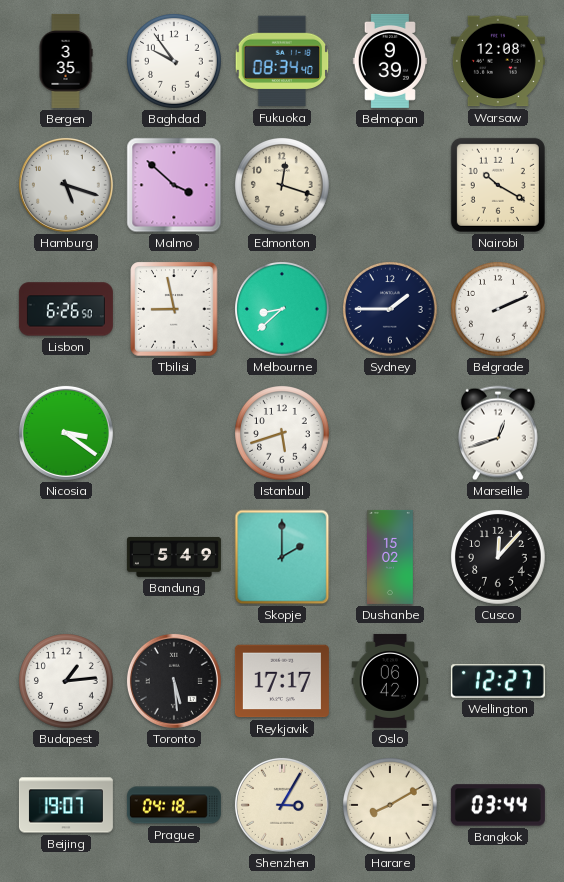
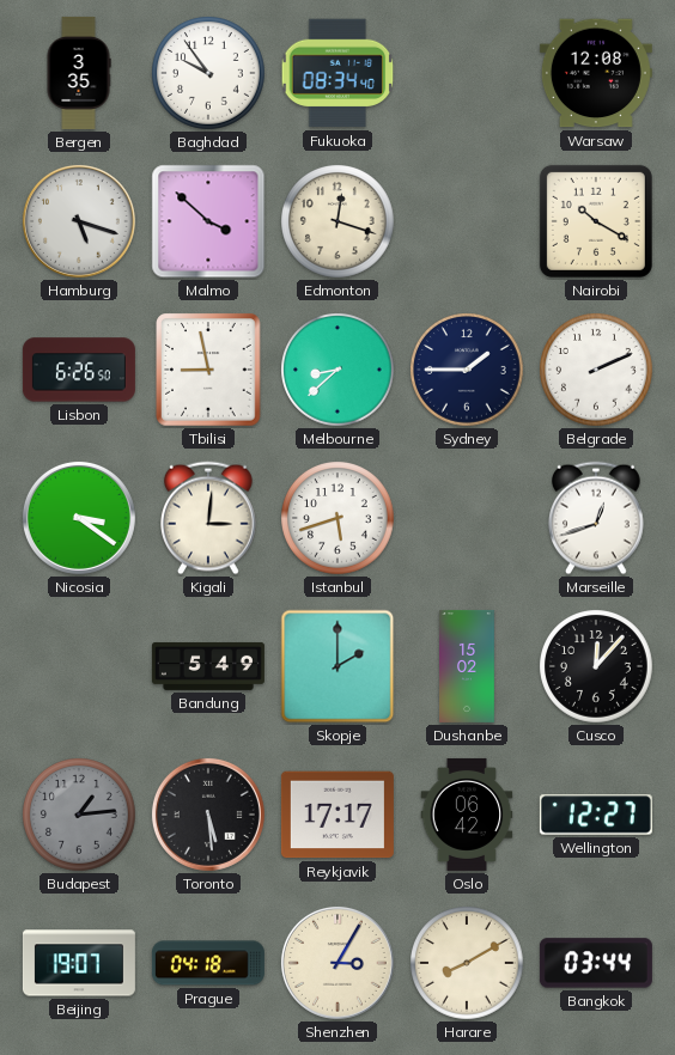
Belmopan: 9:39 -> none
Kigali: none -> 3:01
Budapest dial: white -> grey
